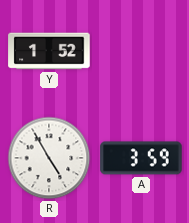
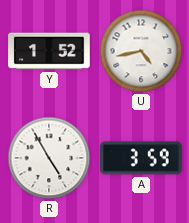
U: none -> 4:43
